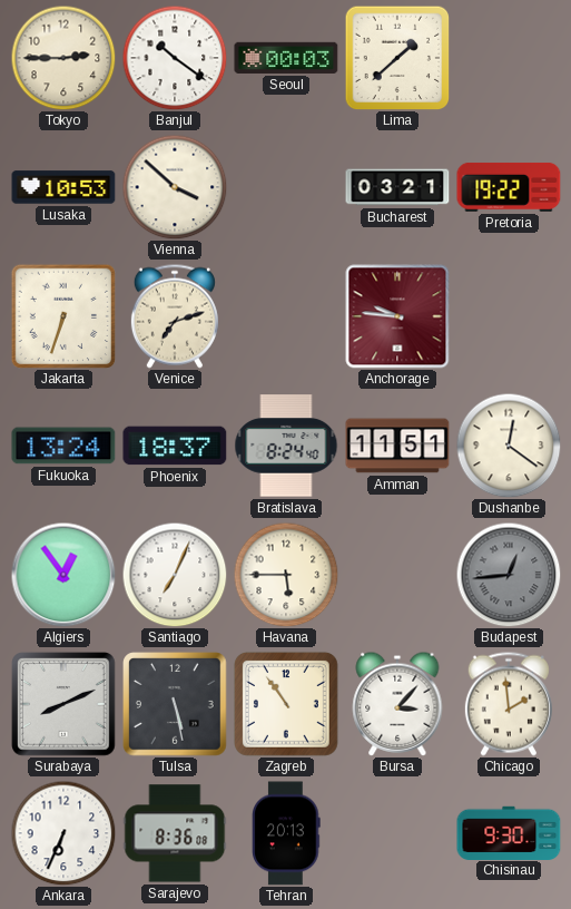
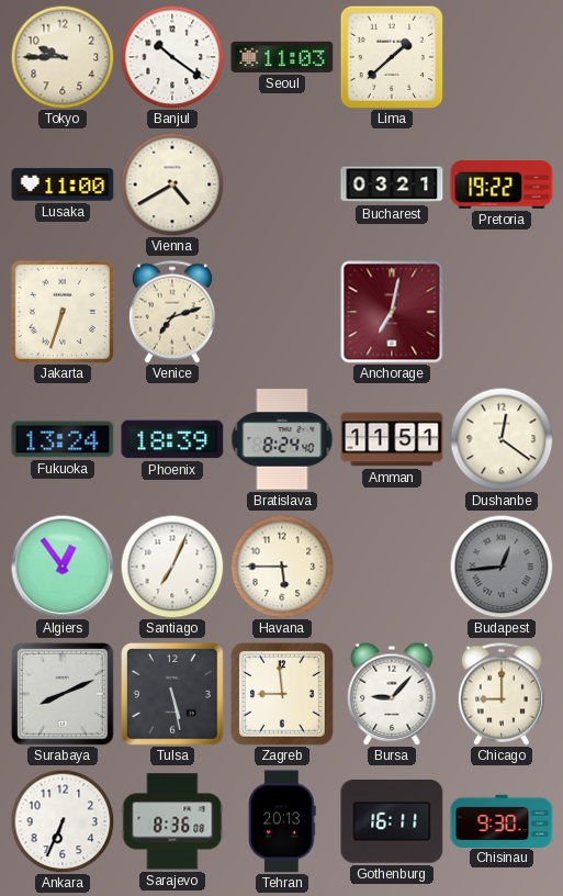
Tokyo: 2:45 -> 9:45
Seoul: 00:03 -> 11:03
Lusaka: 10:53 -> 11:00
Vienna: 3:52 -> 4:40
Anchorage: 9:46 -> 7:02
Phoenix: 18:37 -> 18:39
Zagreb: 10:54 -> 8:59
Bursa: 3:07 -> 9:07
Chicago: 1:59 -> 9:00
Gothenburg: none -> 16:11
